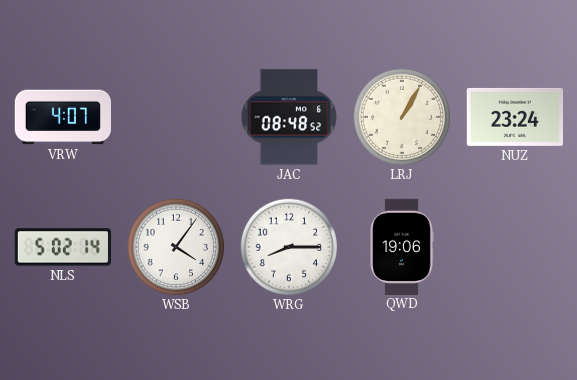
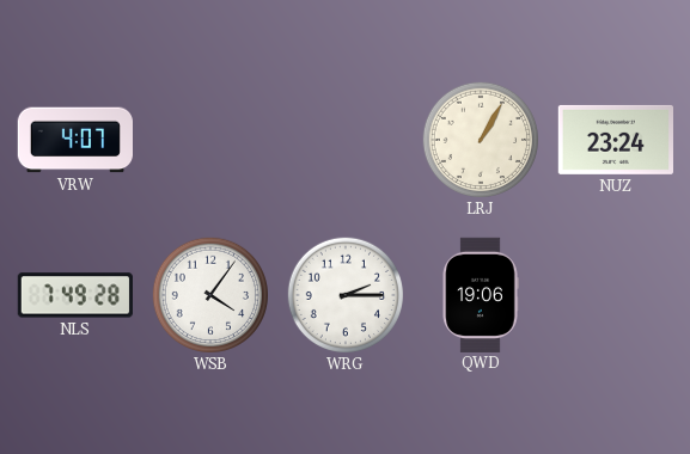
JAC: 08:48 -> none
NLS: 5:02 -> 7:49
WRG: 8:15 -> 2:15
